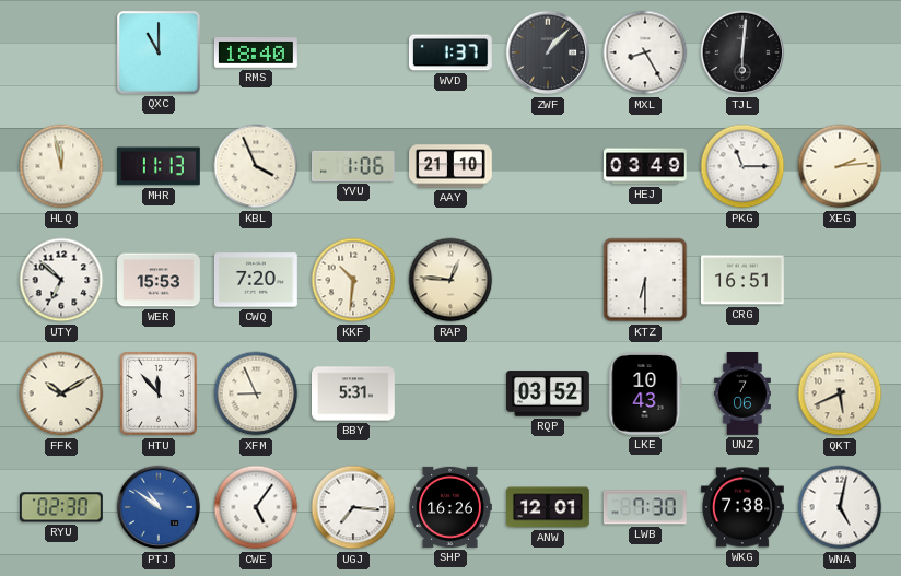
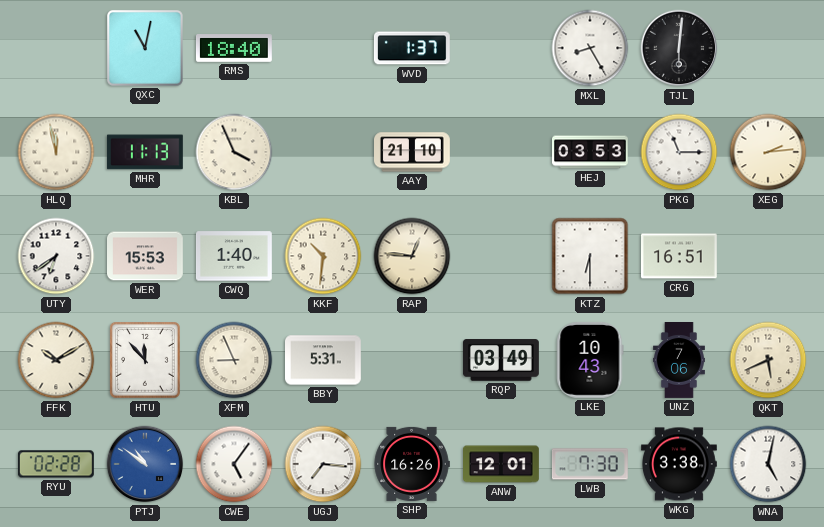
QXC: 11:00 -> 11:02
ZWF: 1:07 -> none
YVU: 1:06 -> none
HEJ: 03:49 -> 03:53
UTY: 6:52 -> 6:39
CWQ: 7:20 -> 1:40
RQP: 03:52 -> 03:49
RYU: 02:30 -> 02:28
WKG: 7:38 -> 3:38
